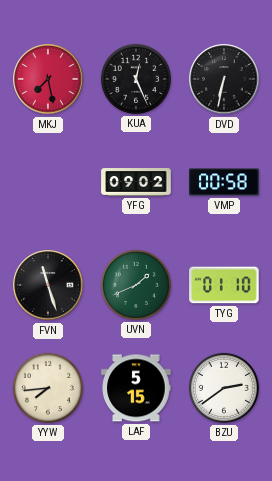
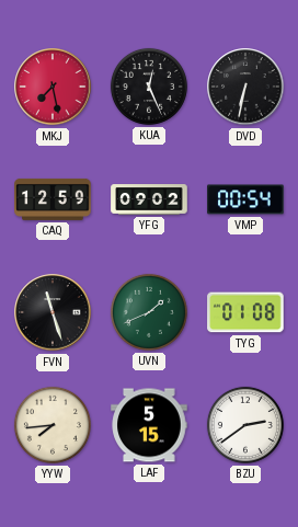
CAQ: none -> 12:59
VMP: 00:58 -> 00:54
TYG: 01:10 -> 01:08
